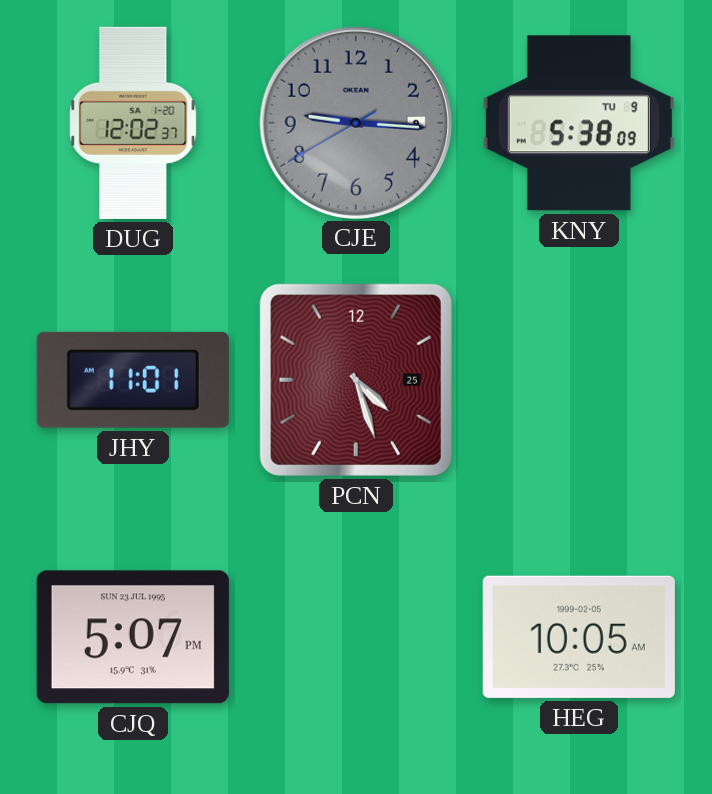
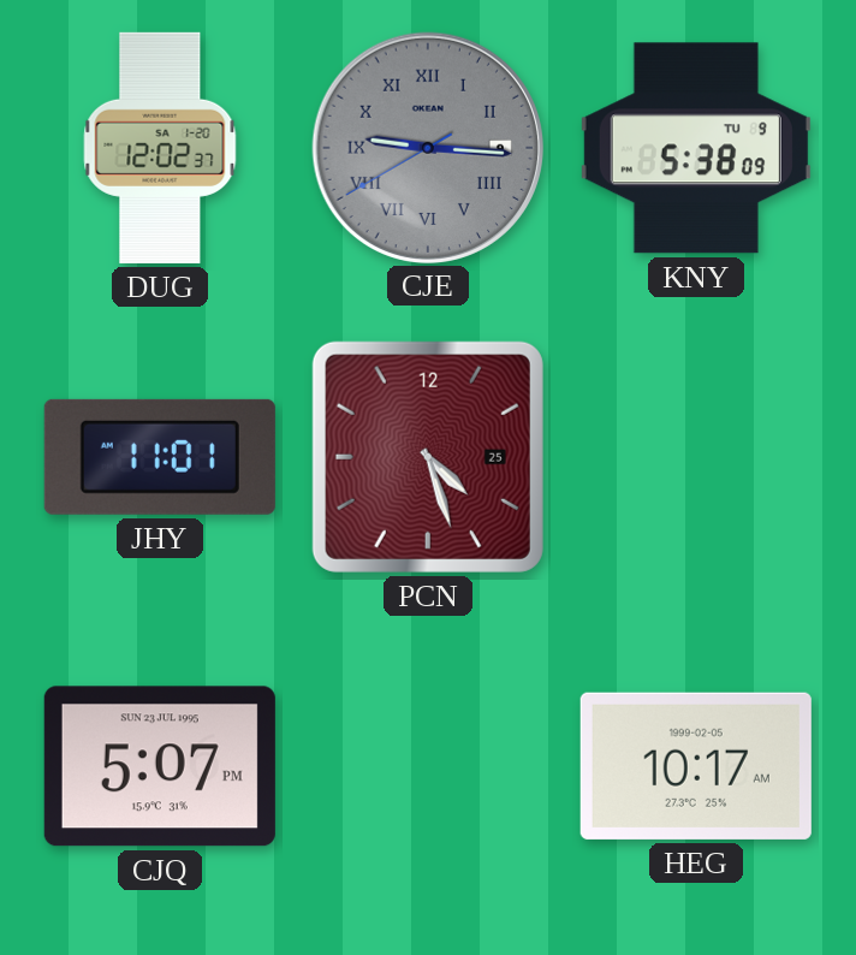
CJE numerals: Arabic -> Roman
HEG: 10:05 -> 10:17
